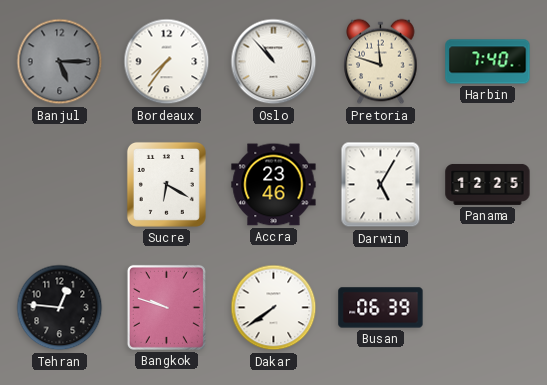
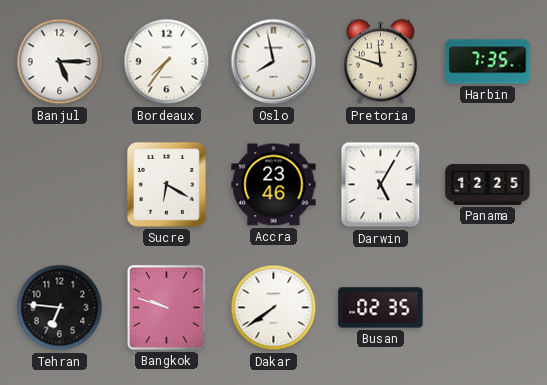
Banjul dial: grey -> white
Oslo: 10:53 -> 7:58
Harbin: 7:40 -> 7:35
Tehran: 12:46 -> 6:46
Busan: 06:39 -> 02:35
